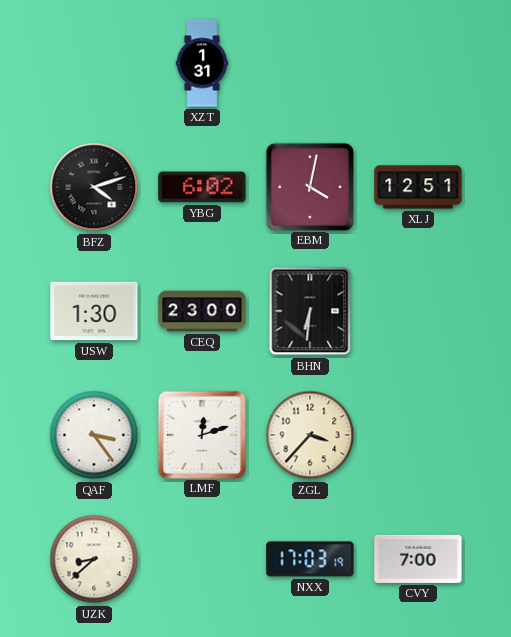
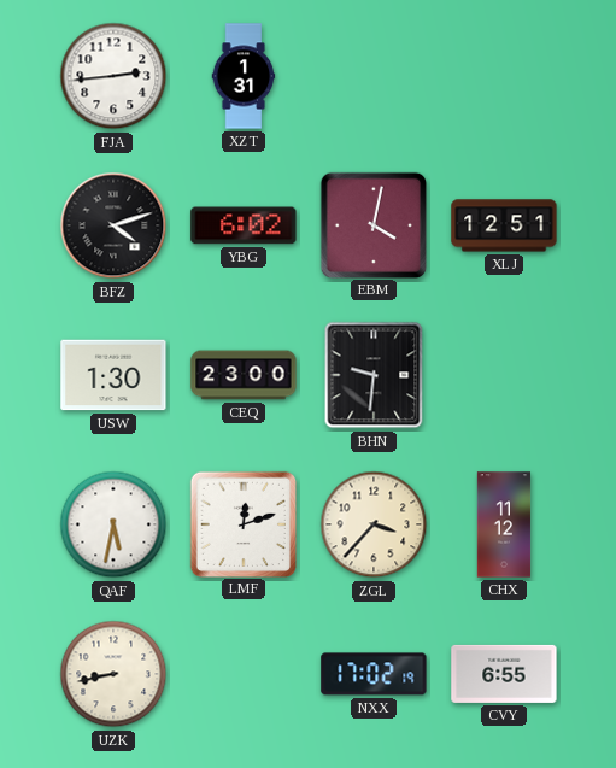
FJA: none -> 2:44
BHN: 6:31 -> 9:31
QAF: 3:24 -> 5:32
CHX: none -> 11:12
UZK: 8:38 -> 8:43
NXX: 17:03 -> 17:02
CVY: 7:00 -> 6:55
